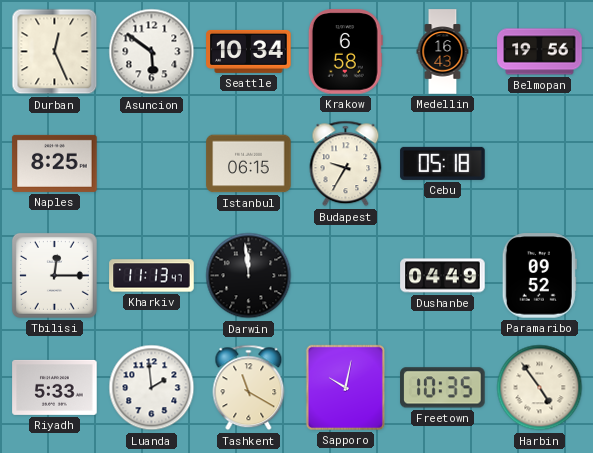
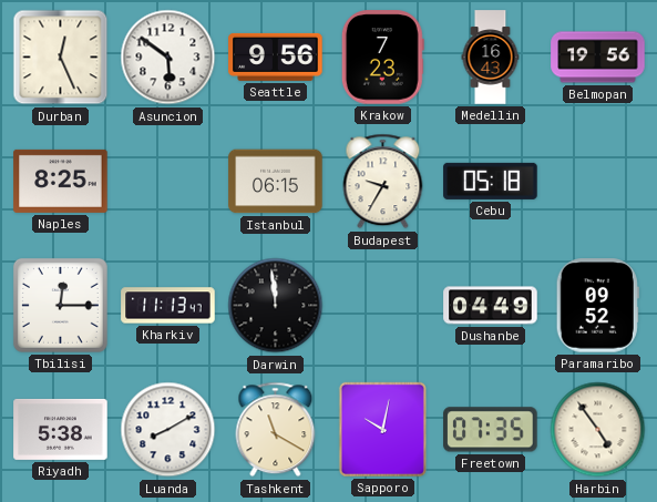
Seattle: 10:34 -> 9:56
Krakow: 6:58 -> 7:23
Riyadh: 5:33 -> 5:38
Luanda: 1:59 -> 8:10
Freetown: 10:35 -> 07:35
